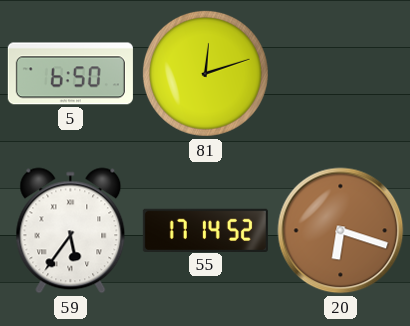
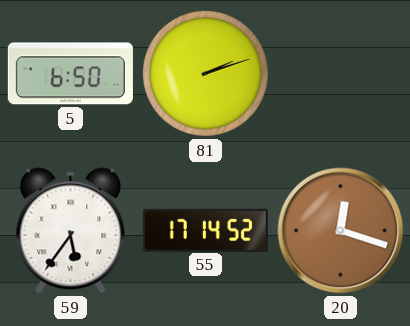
81: 12:12 -> 2:12
20: 6:18 -> 12:18
